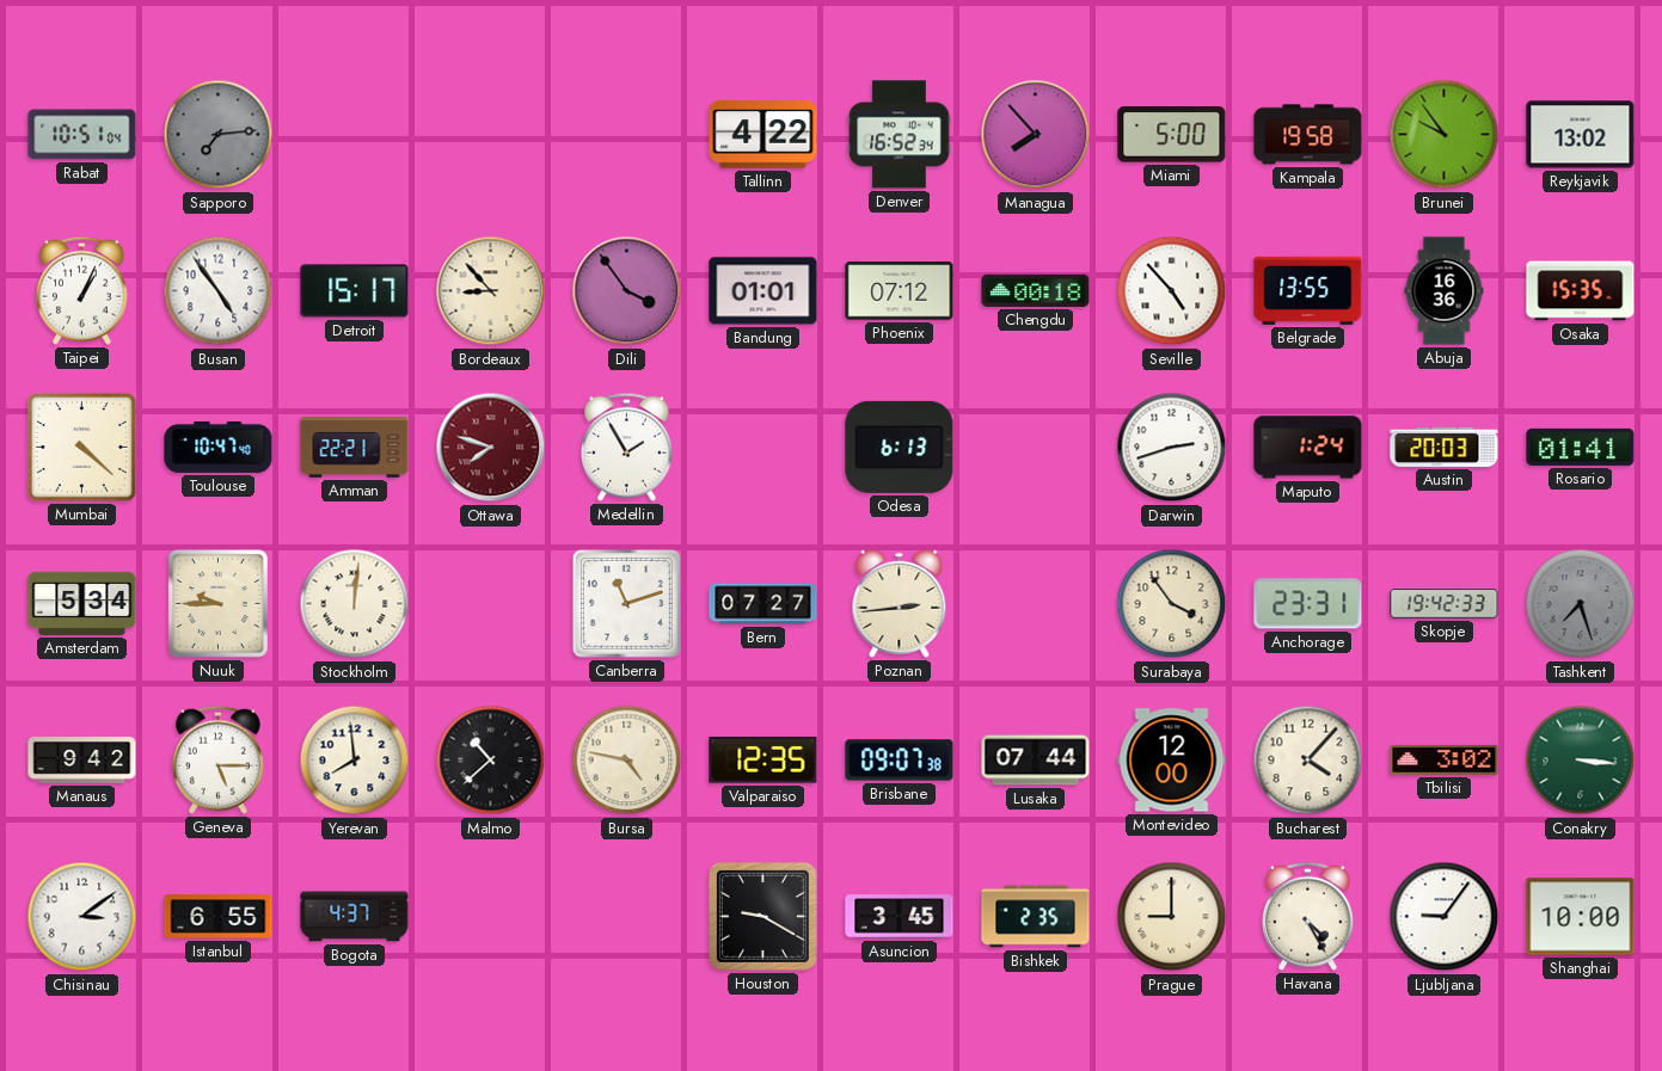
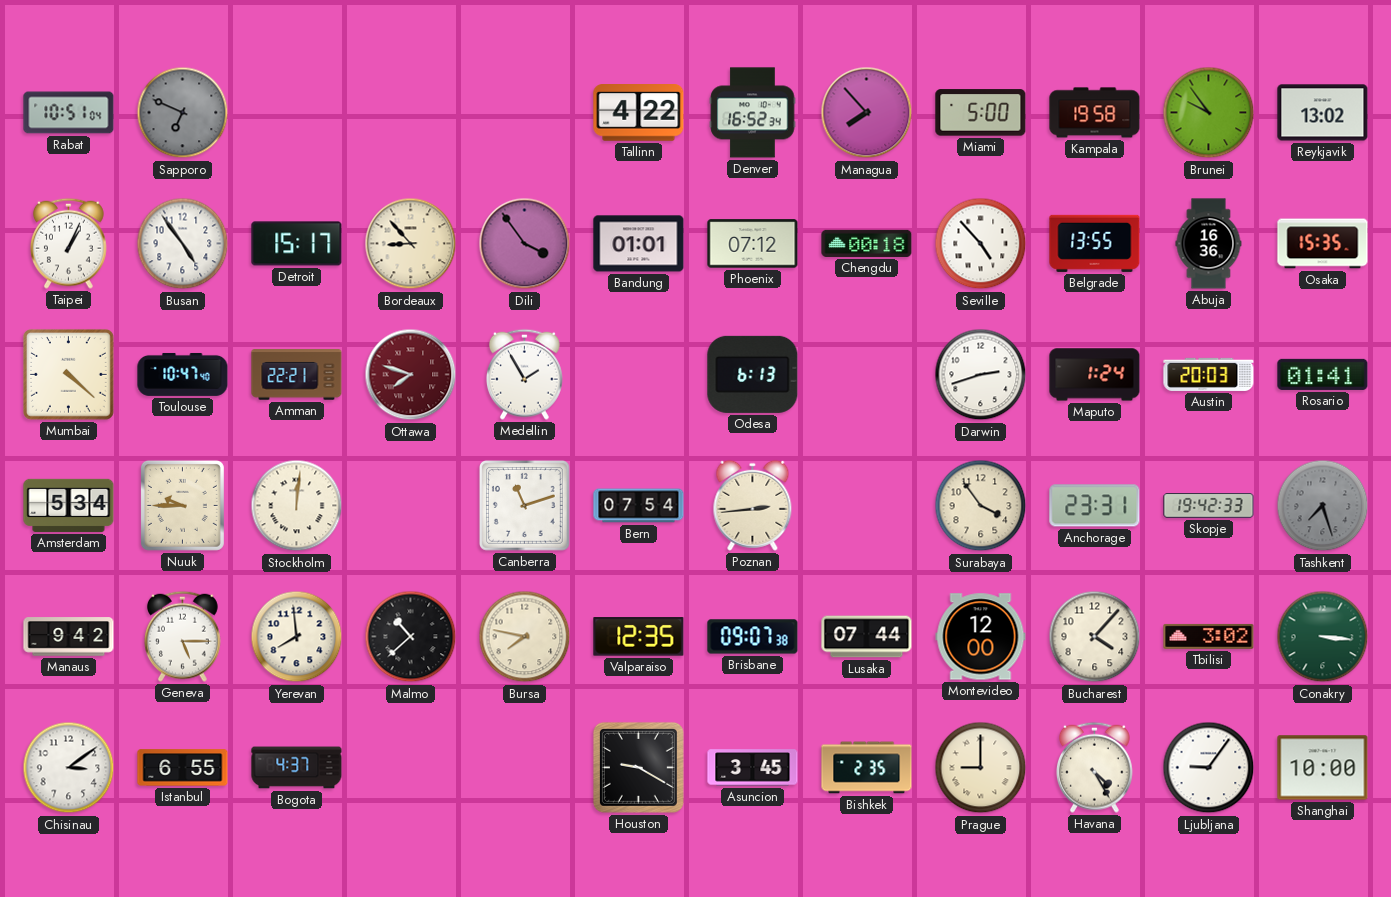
Sapporo: 7:14 -> 6:49
Bern: 07:27 -> 07:54
Bursa: 4:47 -> 7:47
